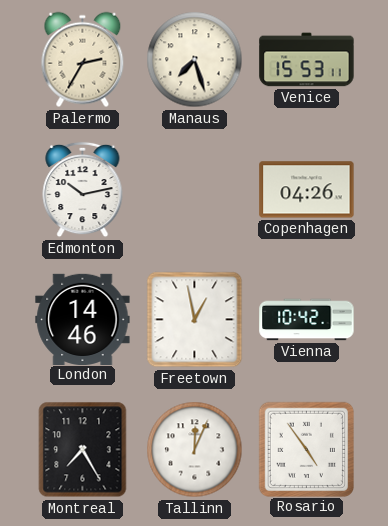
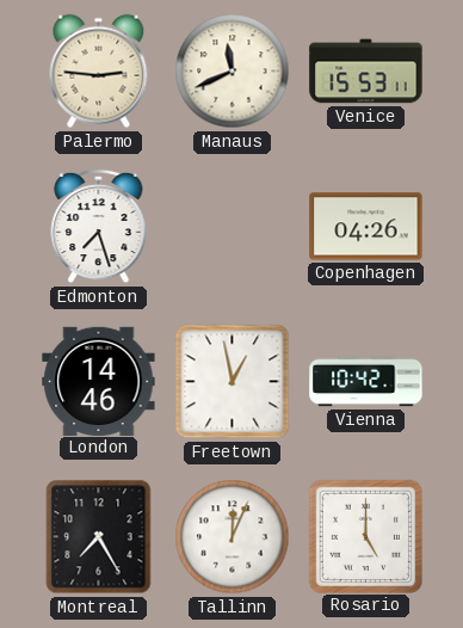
Palermo: 2:35 -> 2:46
Manaus: 7:27 -> 11:41
Edmonton: 10:13 -> 7:27
Rosario: 4:54 -> 5:00
